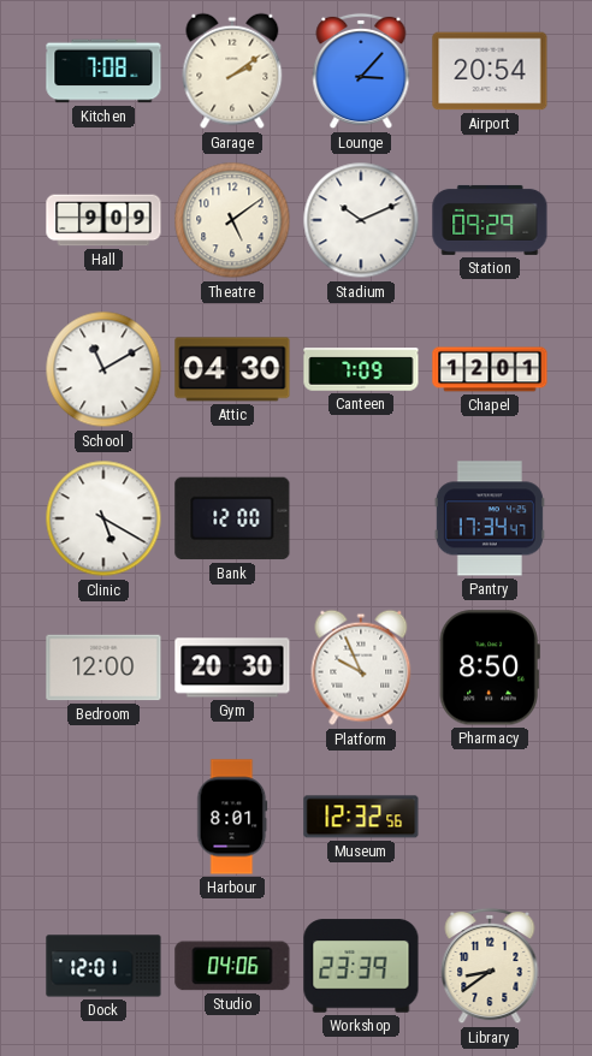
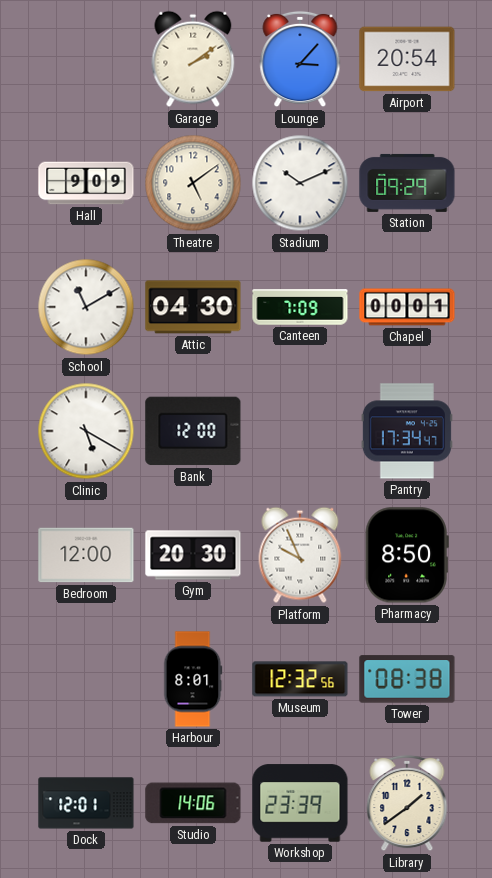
Kitchen: 7:08 -> none
Chapel: 12:01 -> 00:01
Tower: none -> 08:38
Studio: 04:06 -> 14:06
Library: 8:39 -> 1:39
